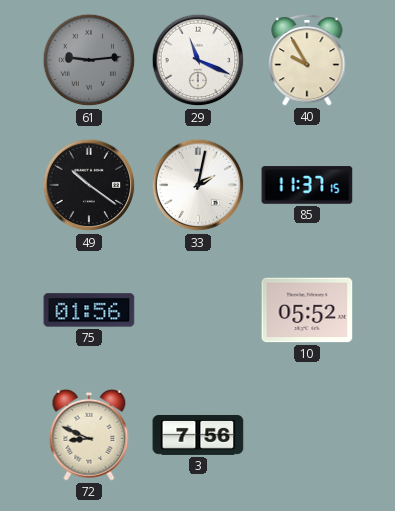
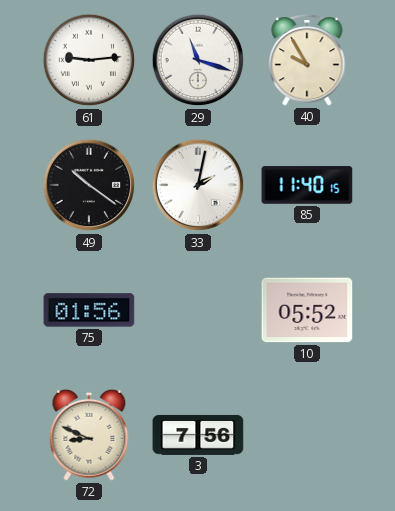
61 dial: grey -> white
29: 11:19 -> 11:18
85: 11:37 -> 11:40
